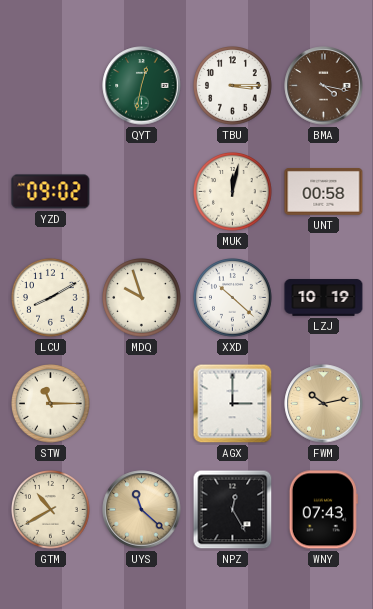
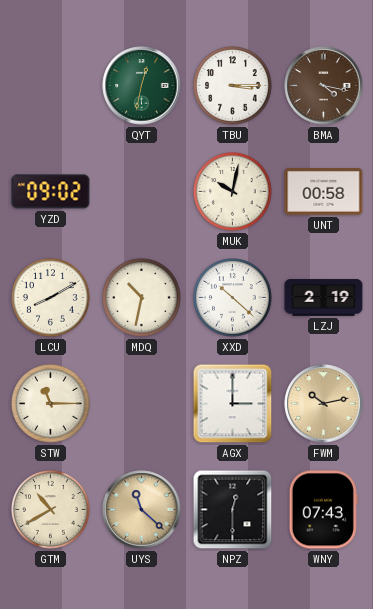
MUK: 12:02 -> 10:02
MDQ: 9:57 -> 10:32
LZJ: 10:19 -> 2:19
NPZ: 12:25 -> 12:30
